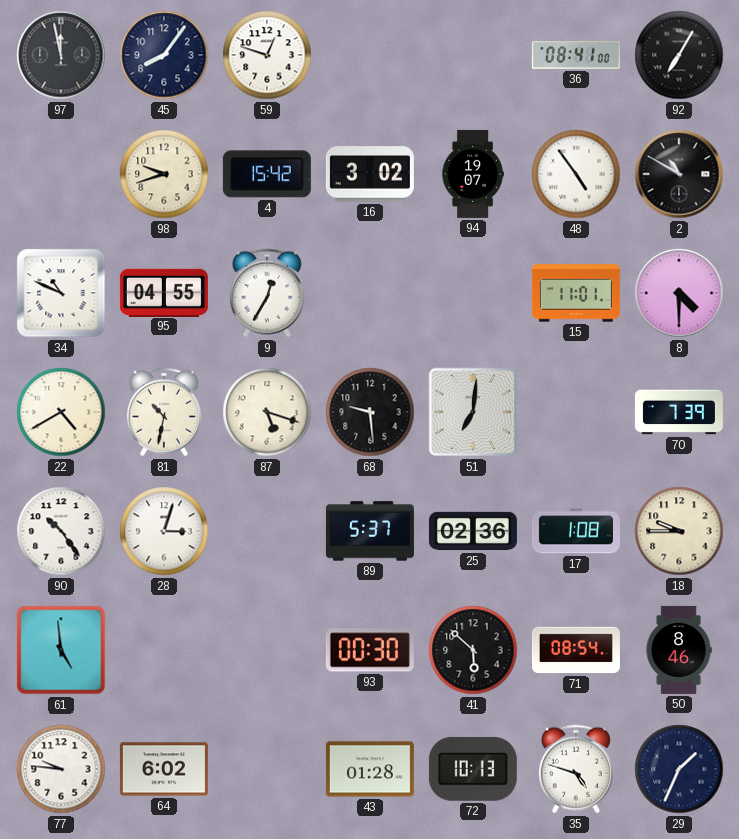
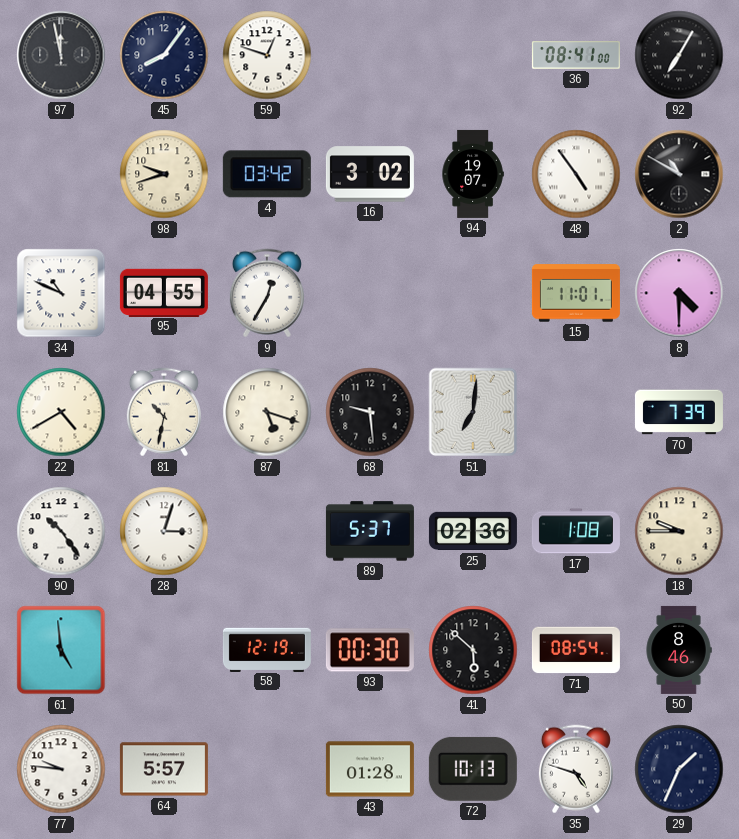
4: 15:42 -> 03:42
58: none -> 12:19
64: 6:02 -> 5:57
